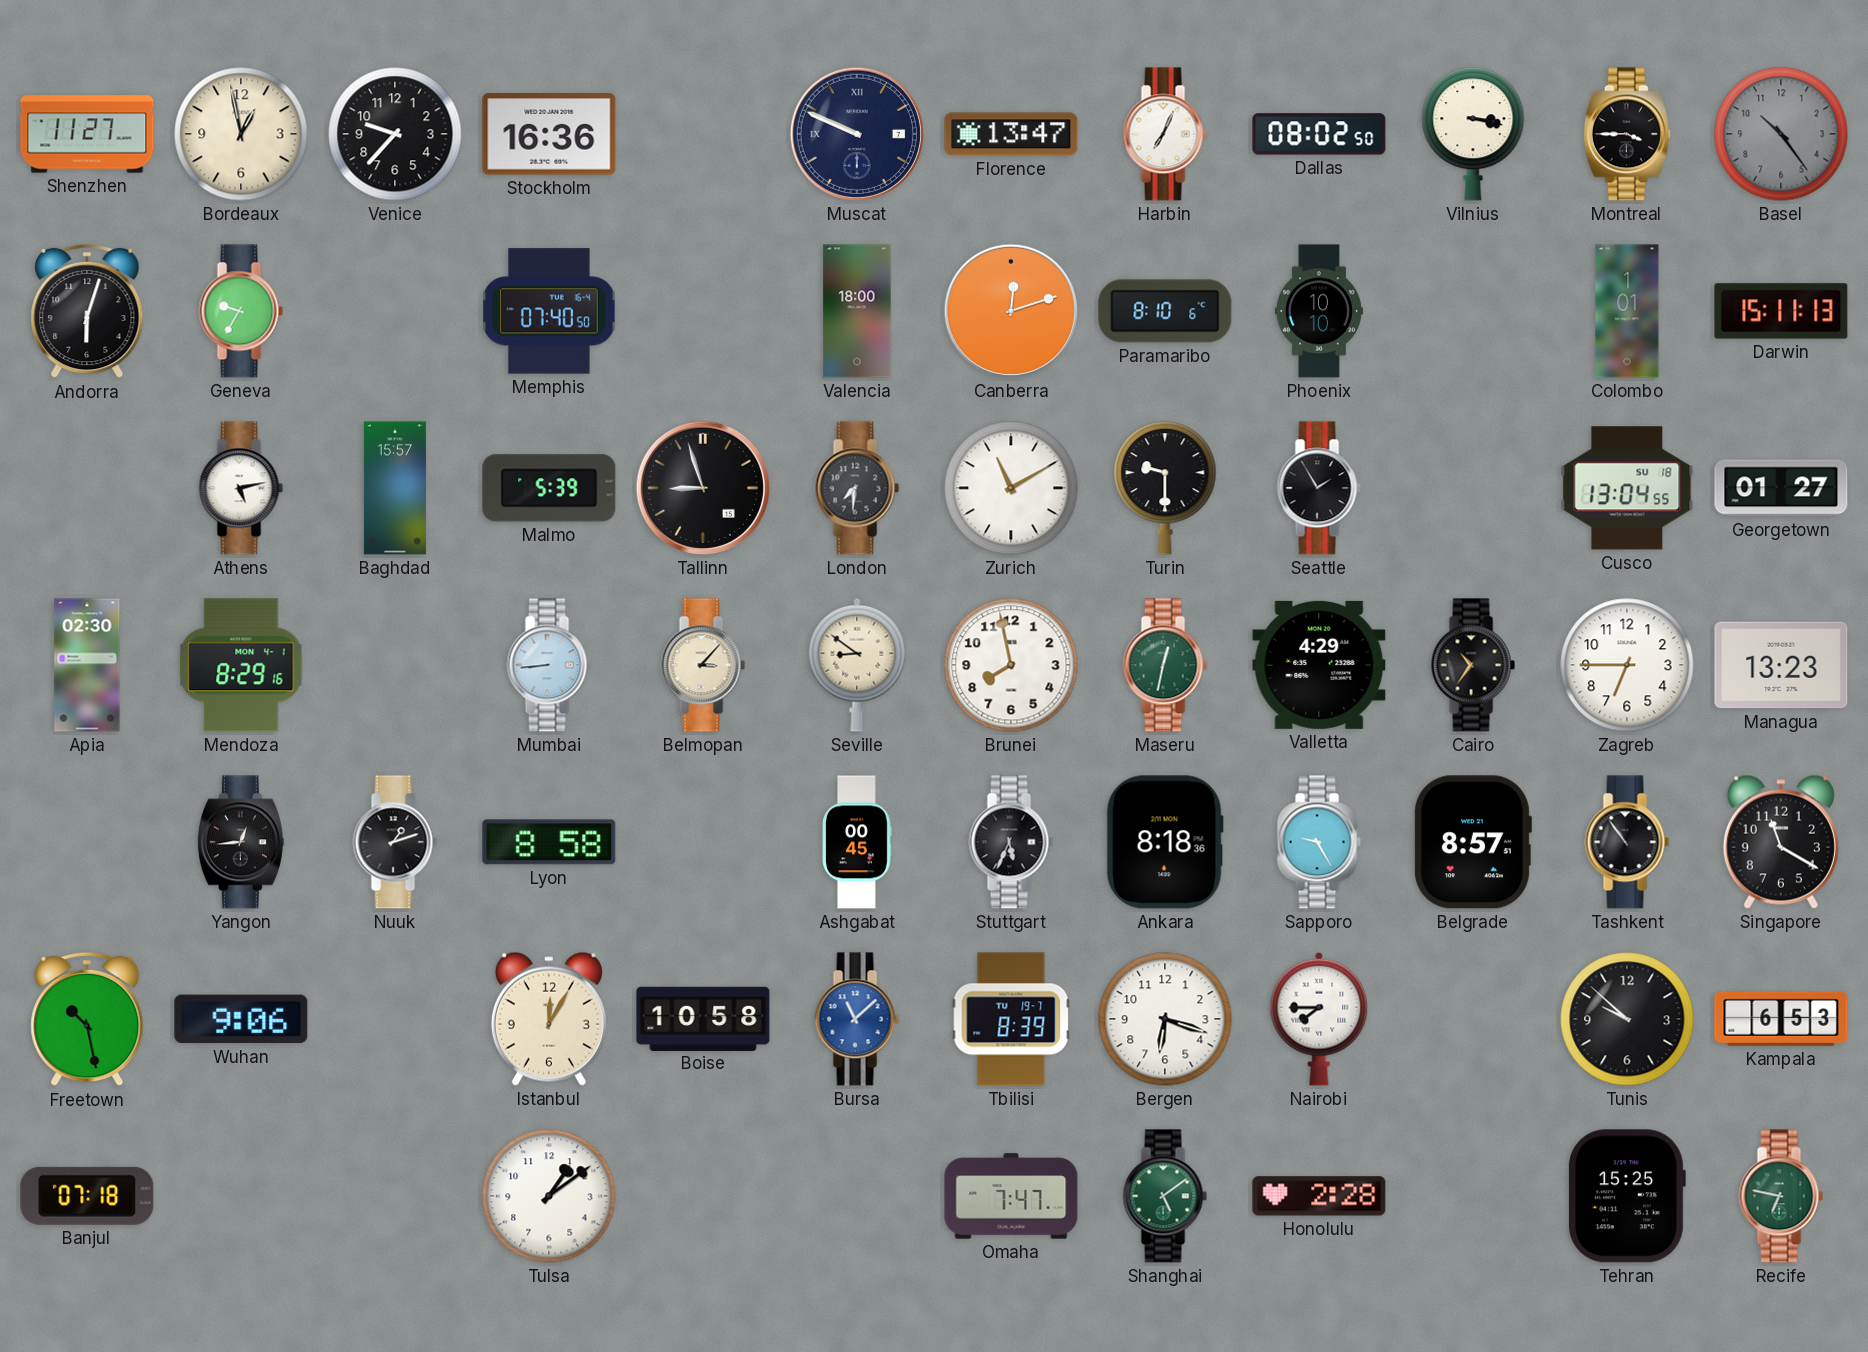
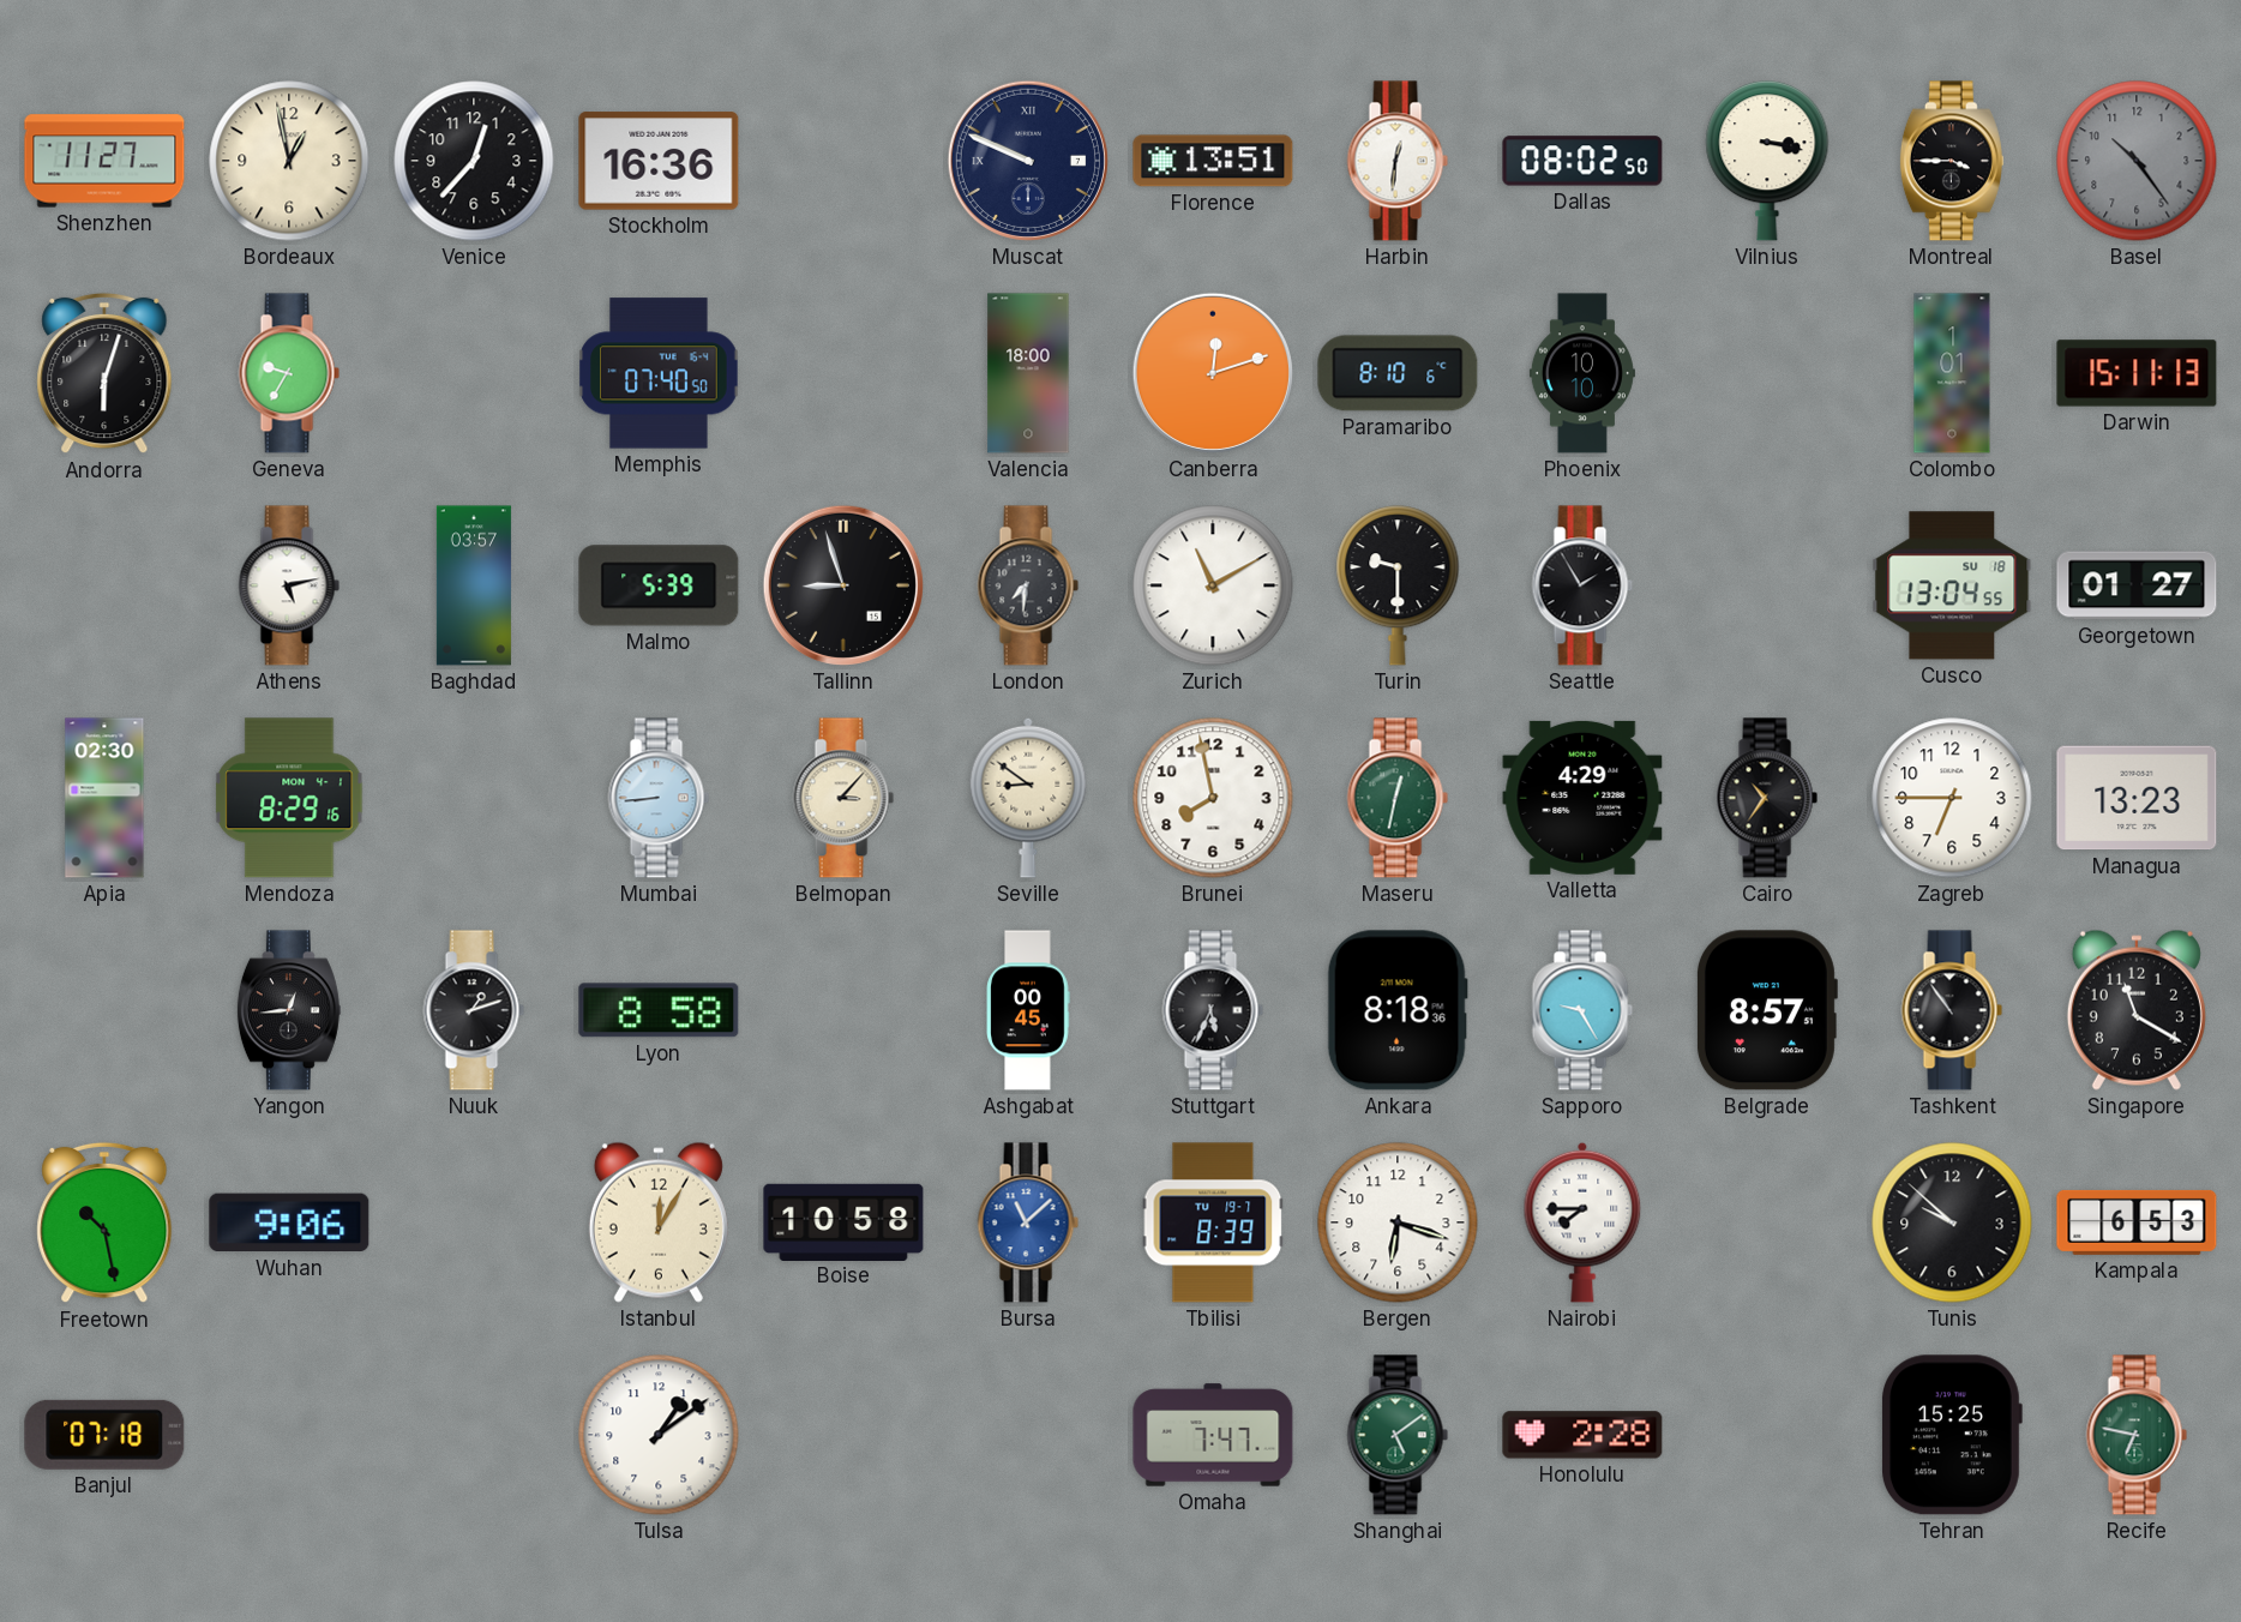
Venice: 9:37 -> 12:37
Florence: 13:47 -> 13:51
Harbin: 7:04 -> 12:31
Baghdad: 15:57 -> 03:57
